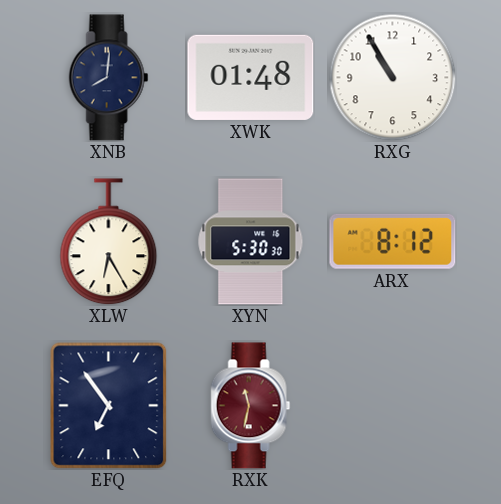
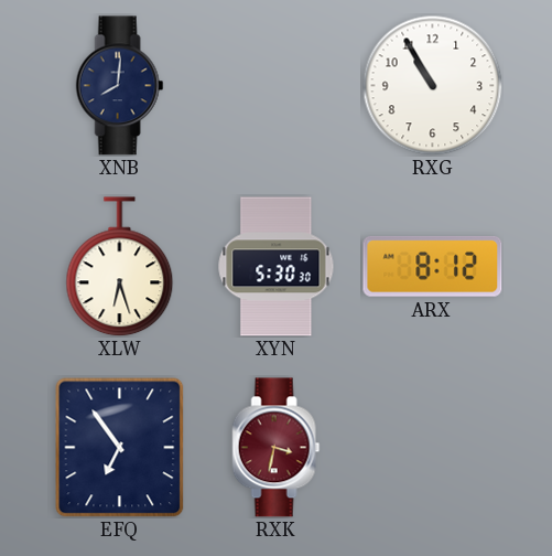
XWK: 01:48 -> none
XLW: 6:25 -> 6:27
RXK: 11:32 -> 3:32
